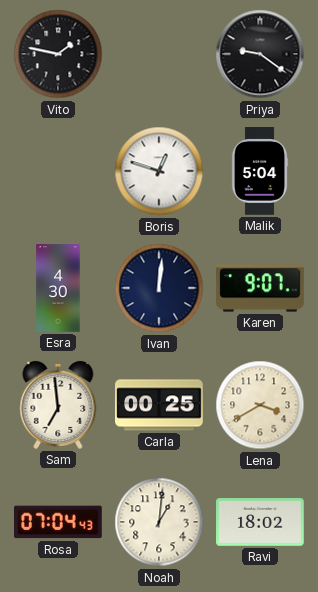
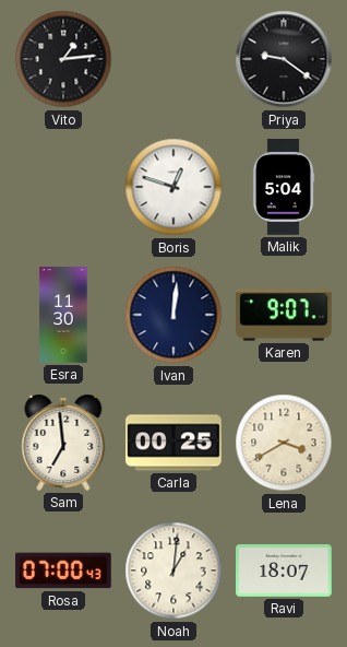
Vito: 1:47 -> 1:14
Esra: 4:30 -> 11:30
Rosa: 07:04 -> 07:00
Ravi: 18:02 -> 18:07
